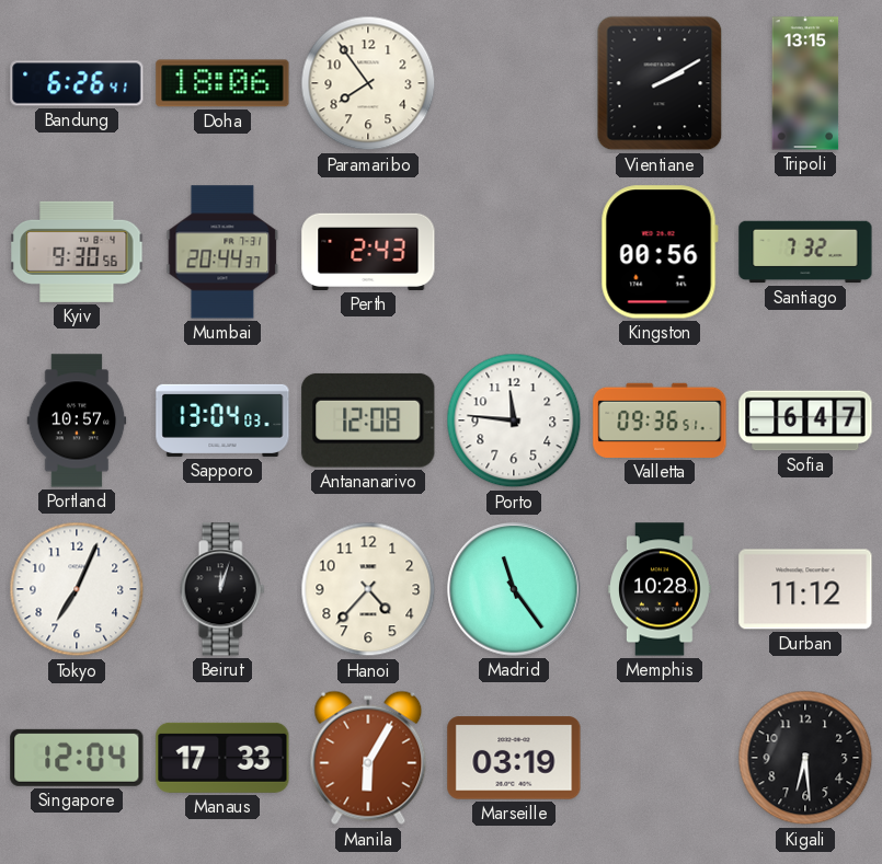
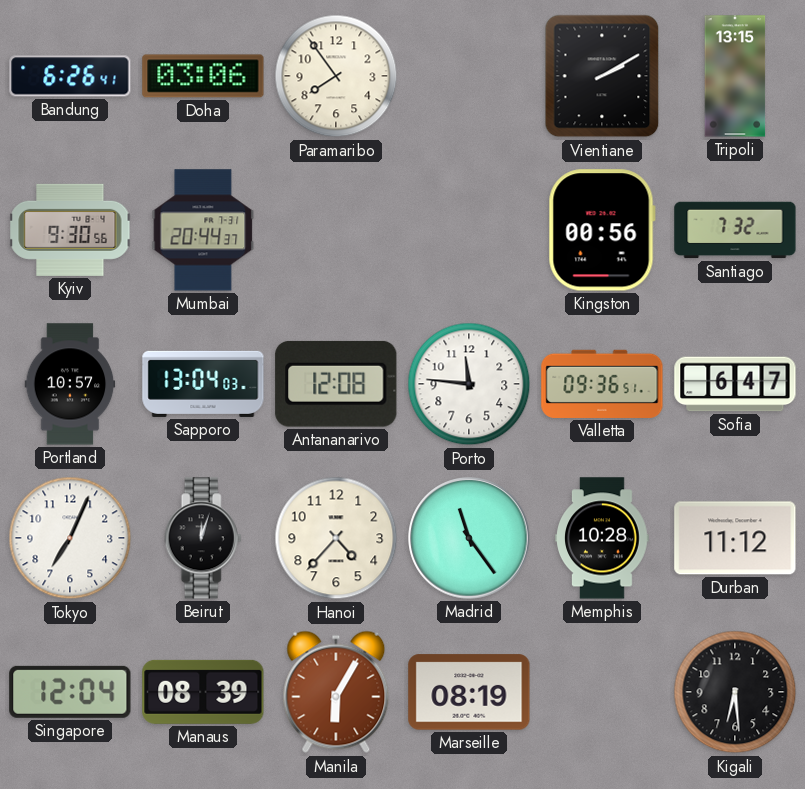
Doha: 18:06 -> 03:06
Perth: 2:43 -> none
Manaus: 17:33 -> 08:39
Marseille: 03:19 -> 08:19
